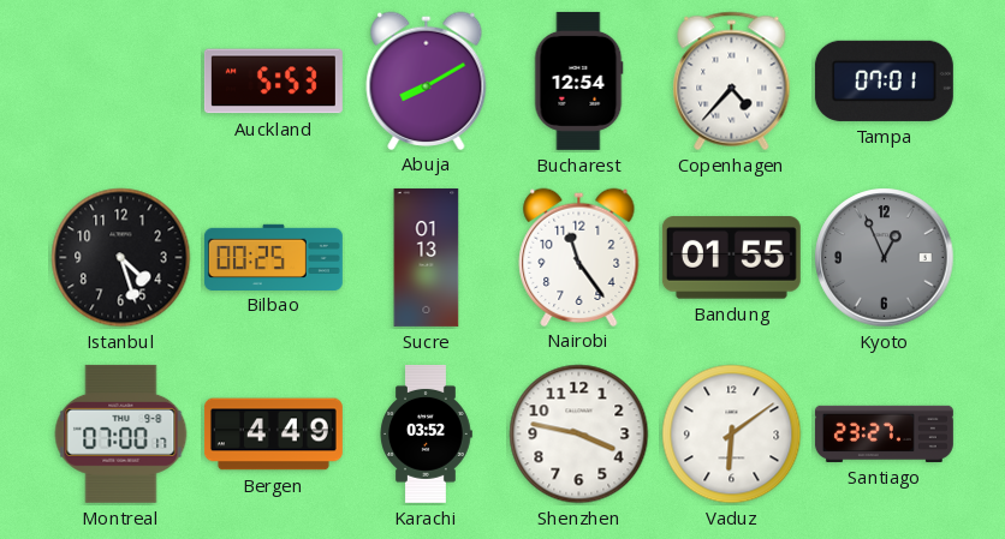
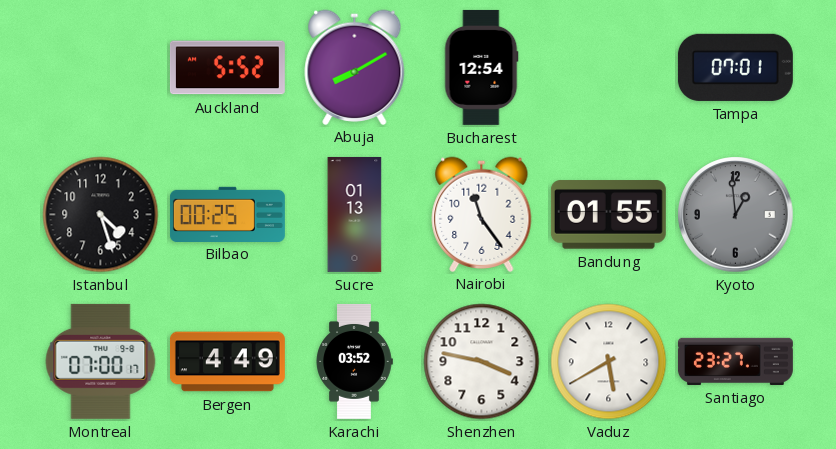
Auckland: 5:53 -> 5:52
Copenhagen: 4:37 -> none
Kyoto: 12:56 -> 12:59
Vaduz: 6:09 -> 5:40
